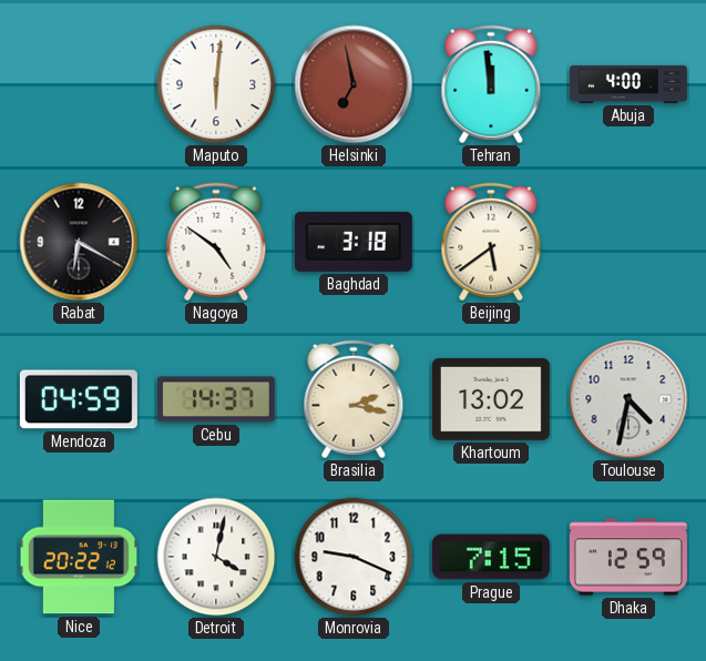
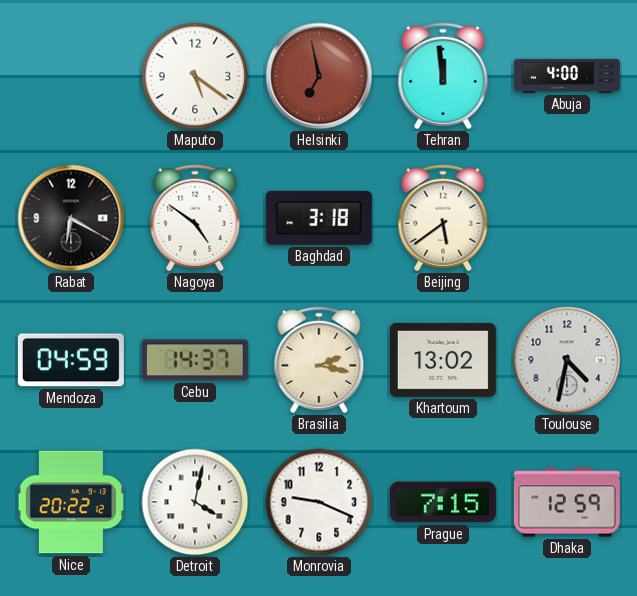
Maputo: 6:01 -> 5:21
